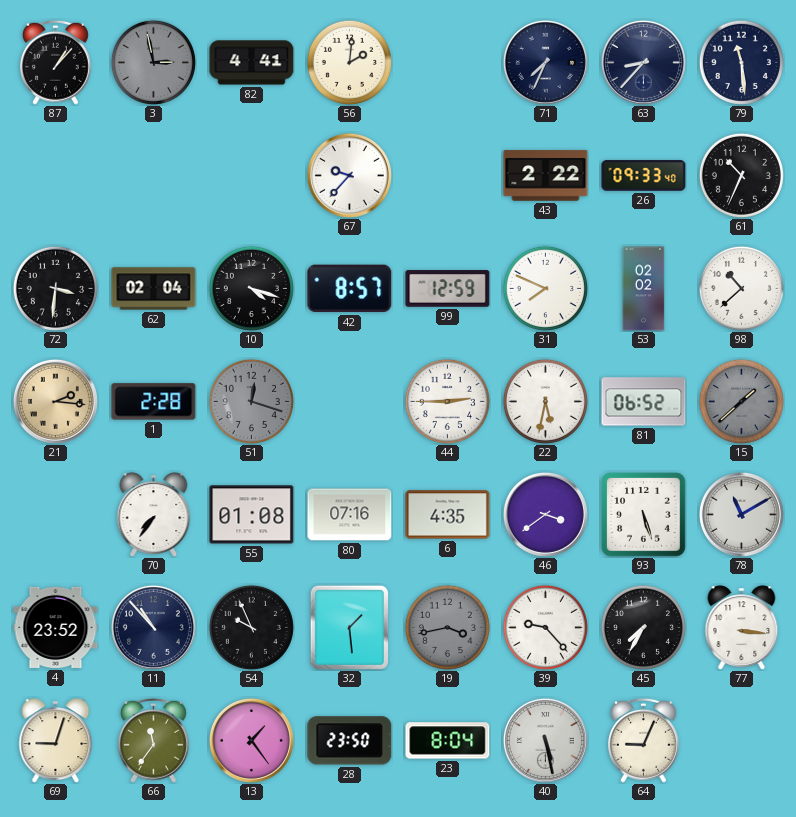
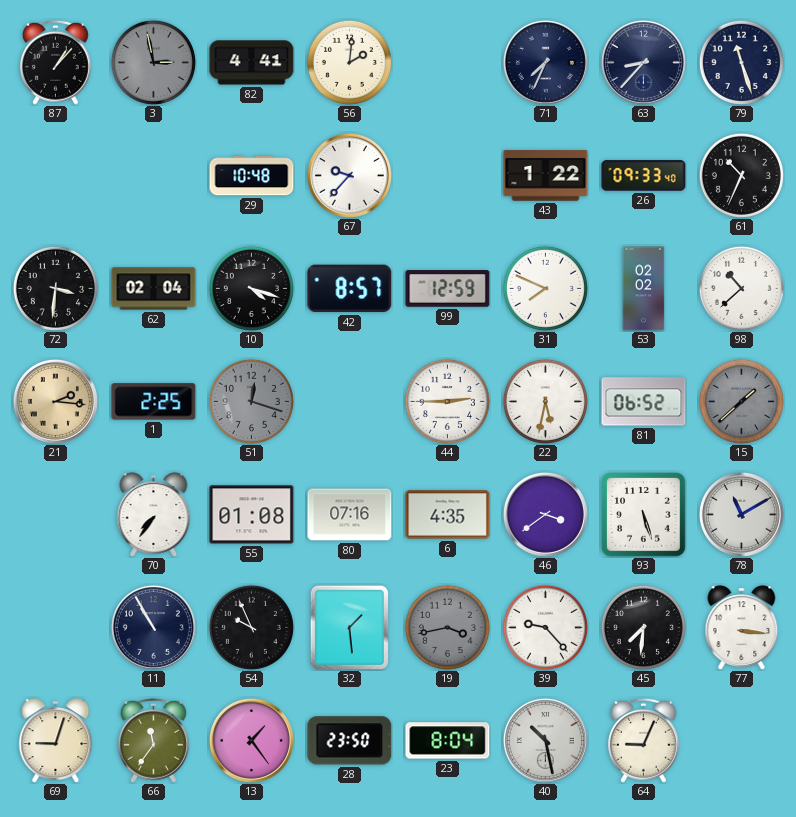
79: 11:29 -> 11:27
29: none -> 10:48
43: 2:22 -> 1:22
1: 2:28 -> 2:25
4: 23:52 -> none
11: 10:53 -> 10:55
45: 7:35 -> 7:31
40: 5:28 -> 10:28
